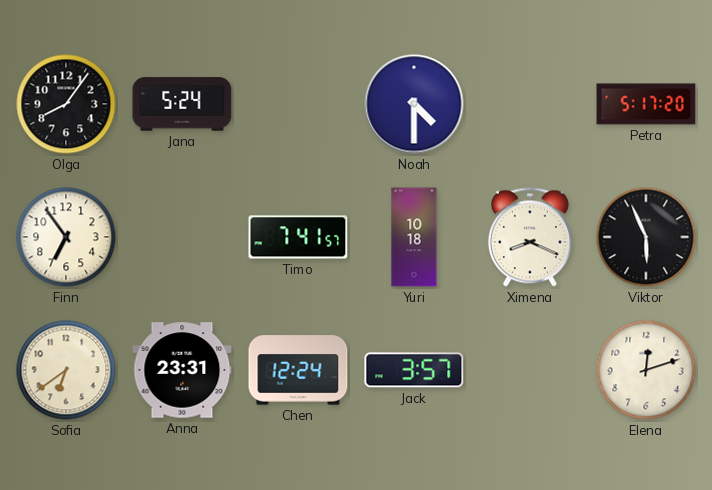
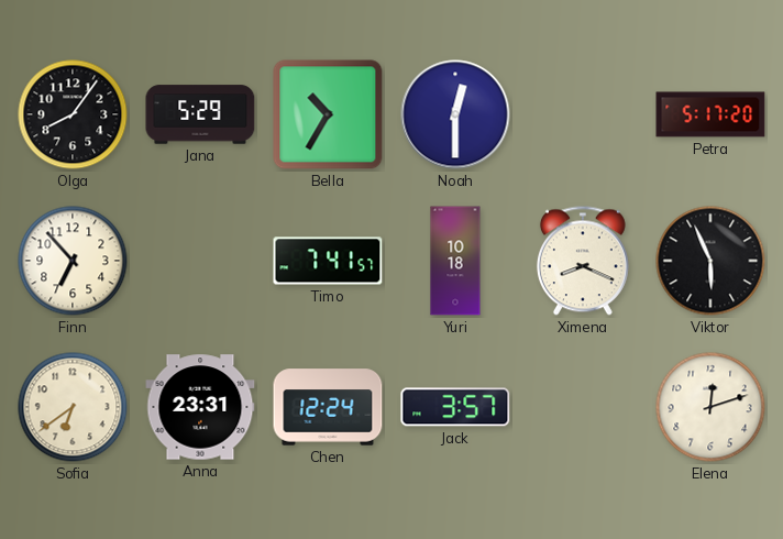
Jana: 5:24 -> 5:29
Bella: none -> 10:35
Noah: 4:30 -> 12:30
Finn: 6:54 -> 6:53
